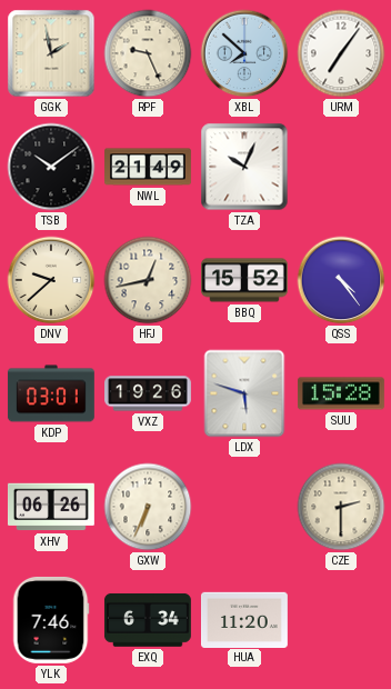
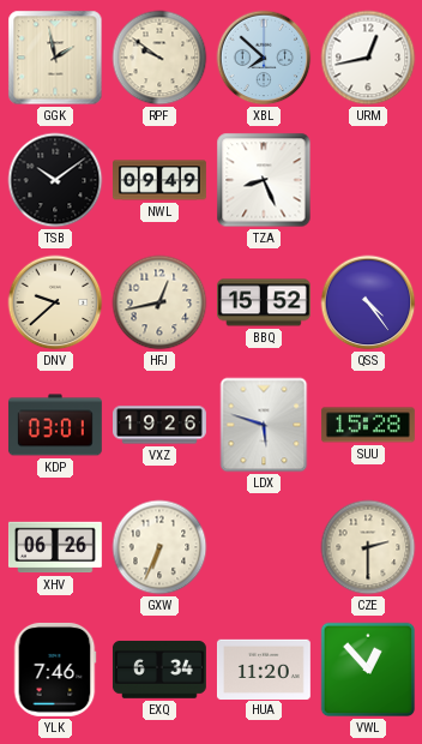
RPF: 9:26 -> 9:51
URM: 7:06 -> 12:43
NWL: 21:49 -> 09:49
TZA: 10:04 -> 8:26
VWL: none -> 12:53
